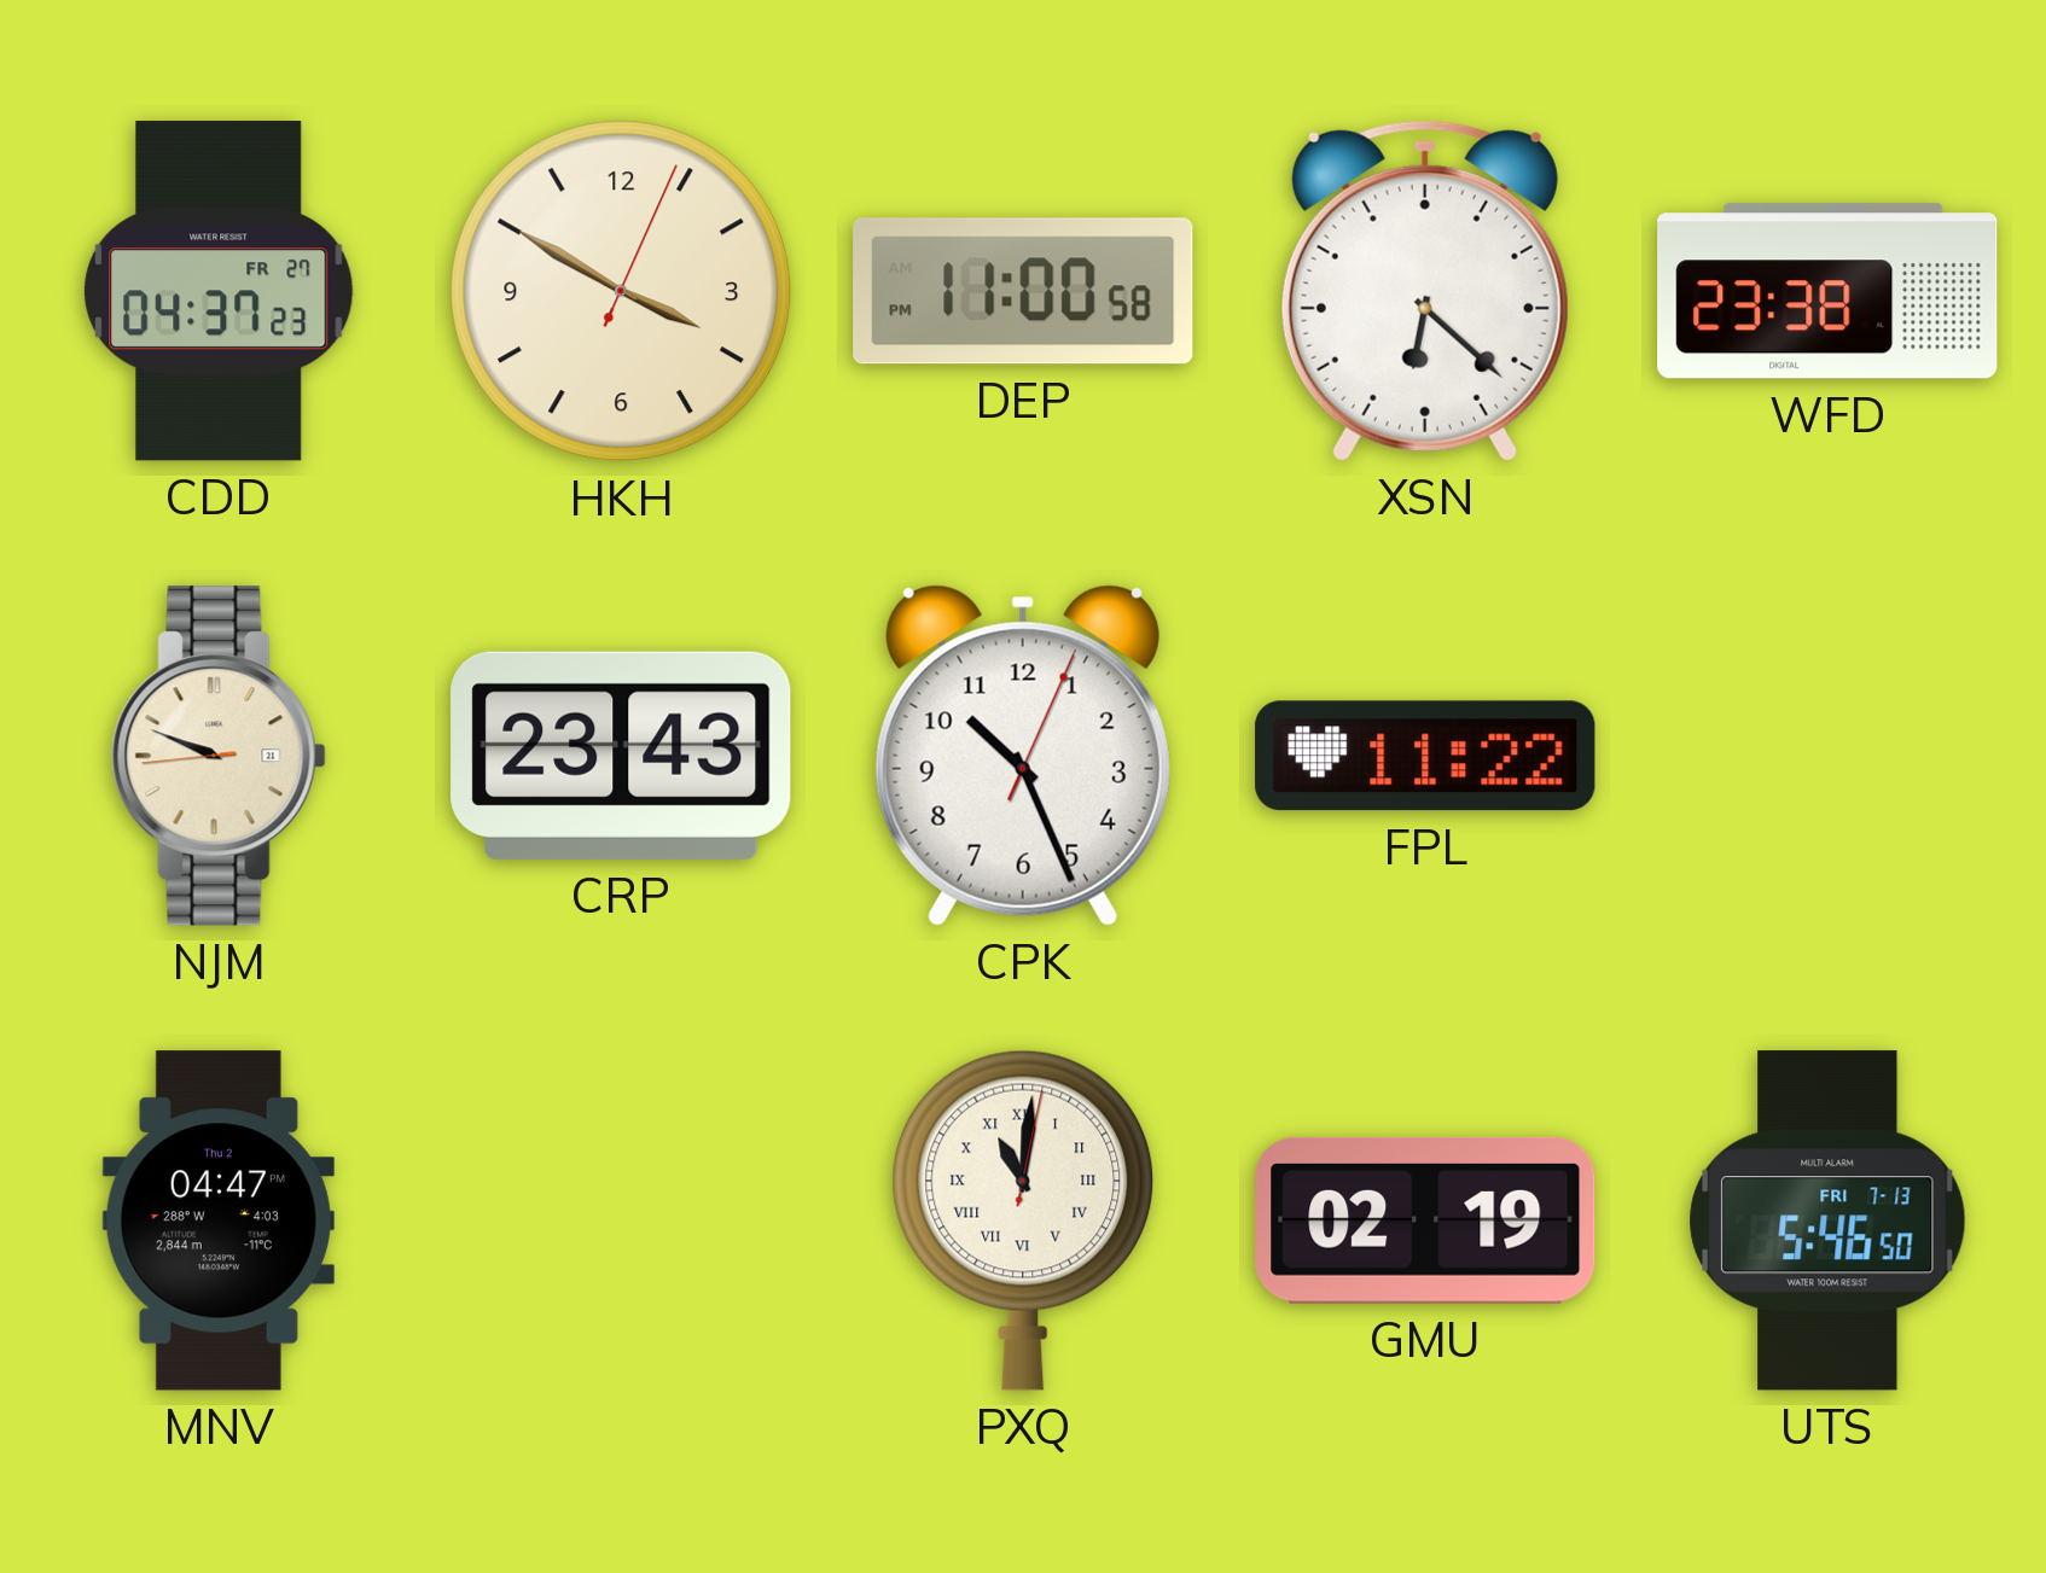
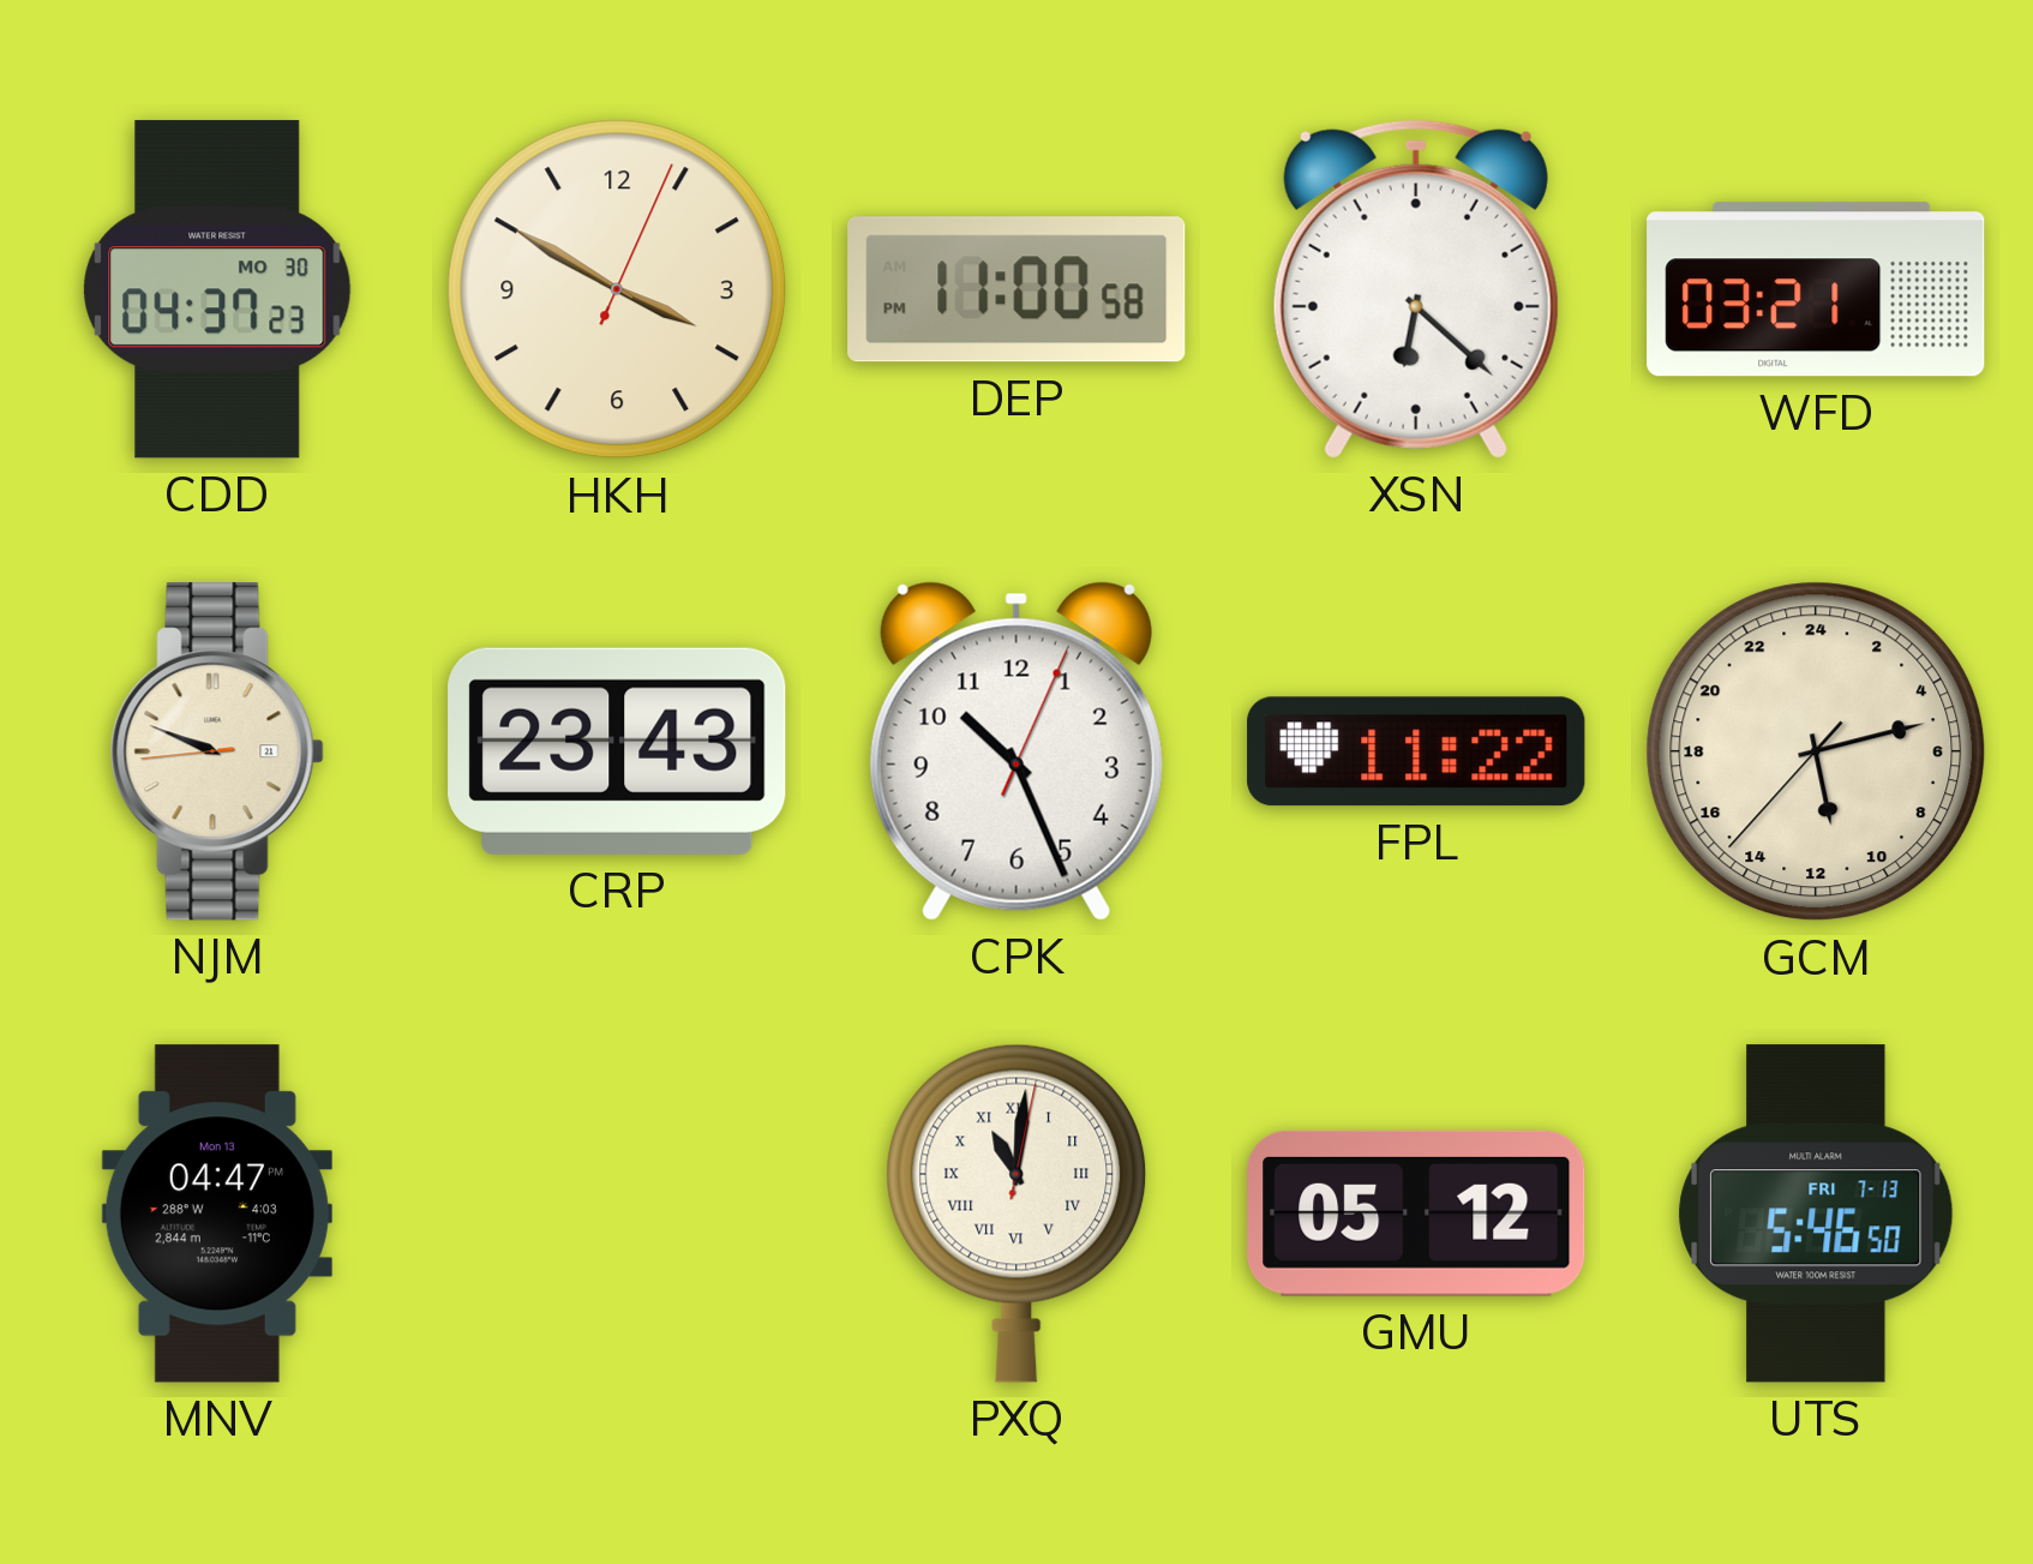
CDD date: FR 27 -> MO 30
WFD: 23:38 -> 03:21
GCM: none -> 11:12
MNV date: Thu 2 -> Mon 13
GMU: 02:19 -> 05:12
